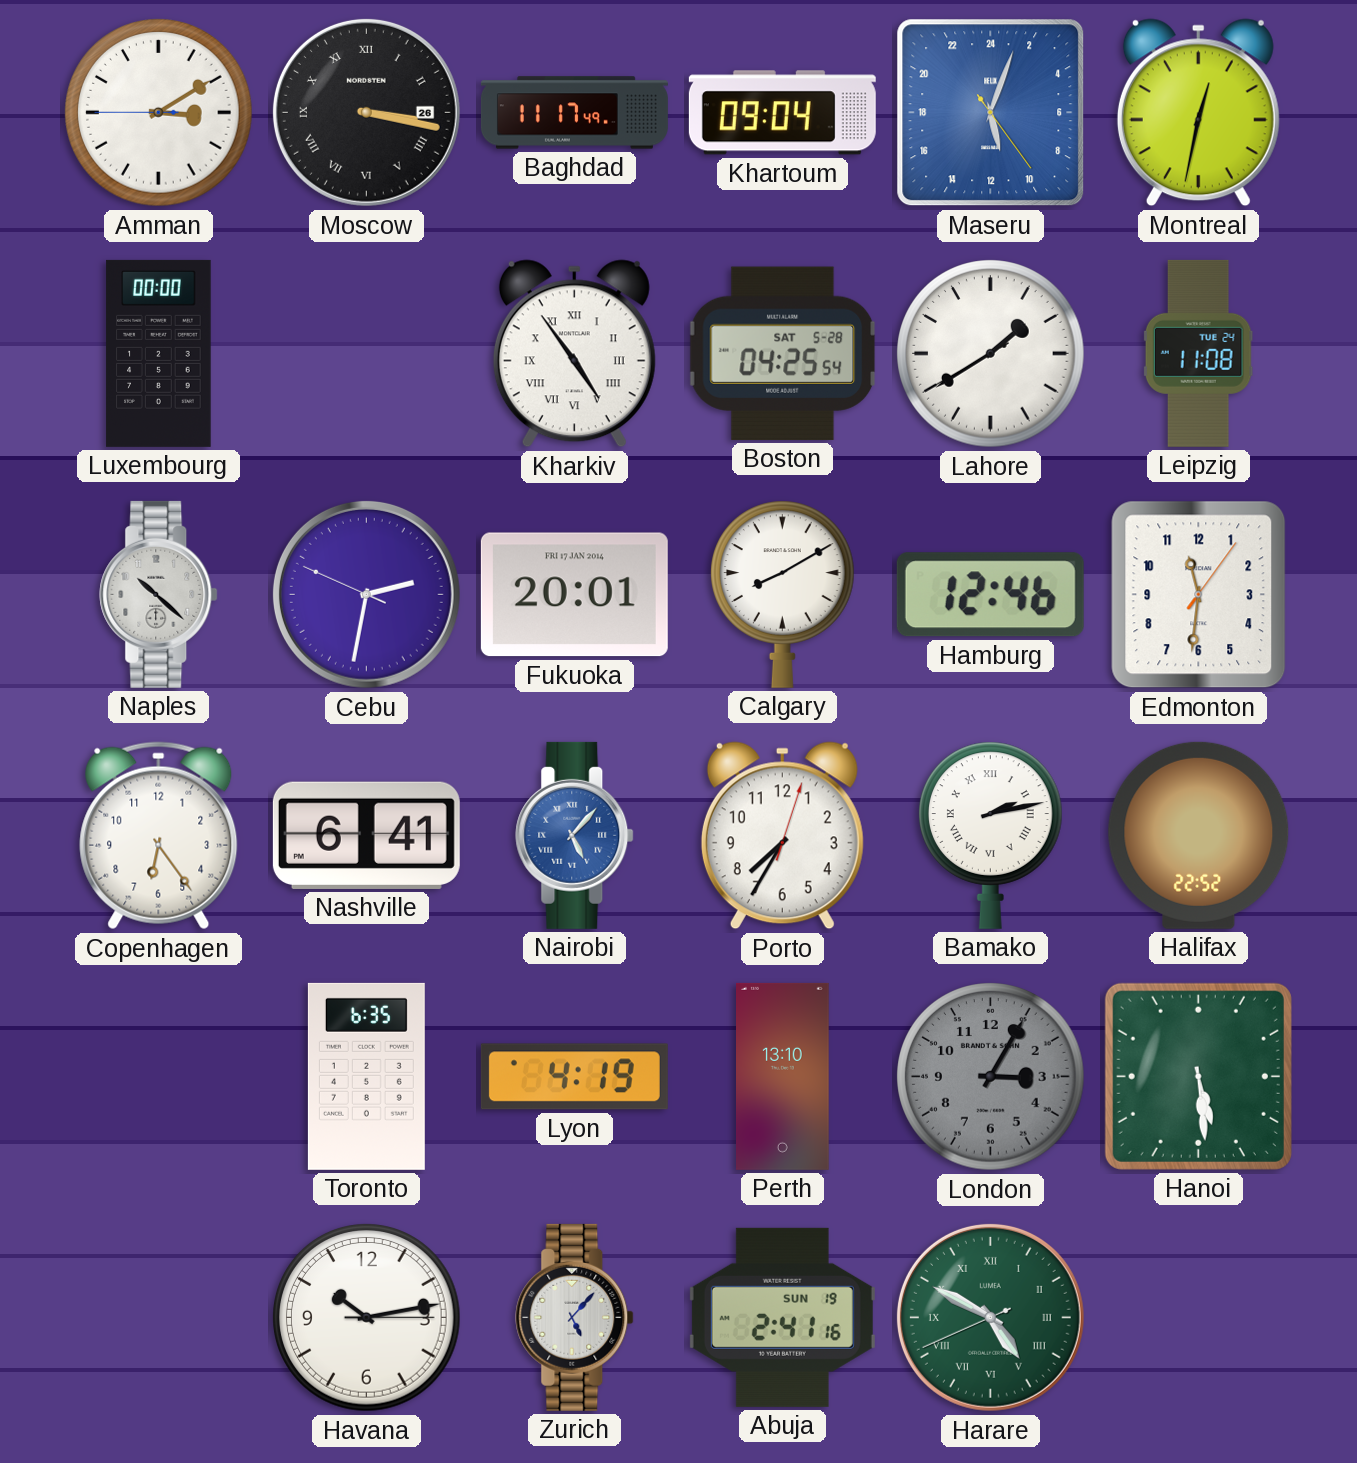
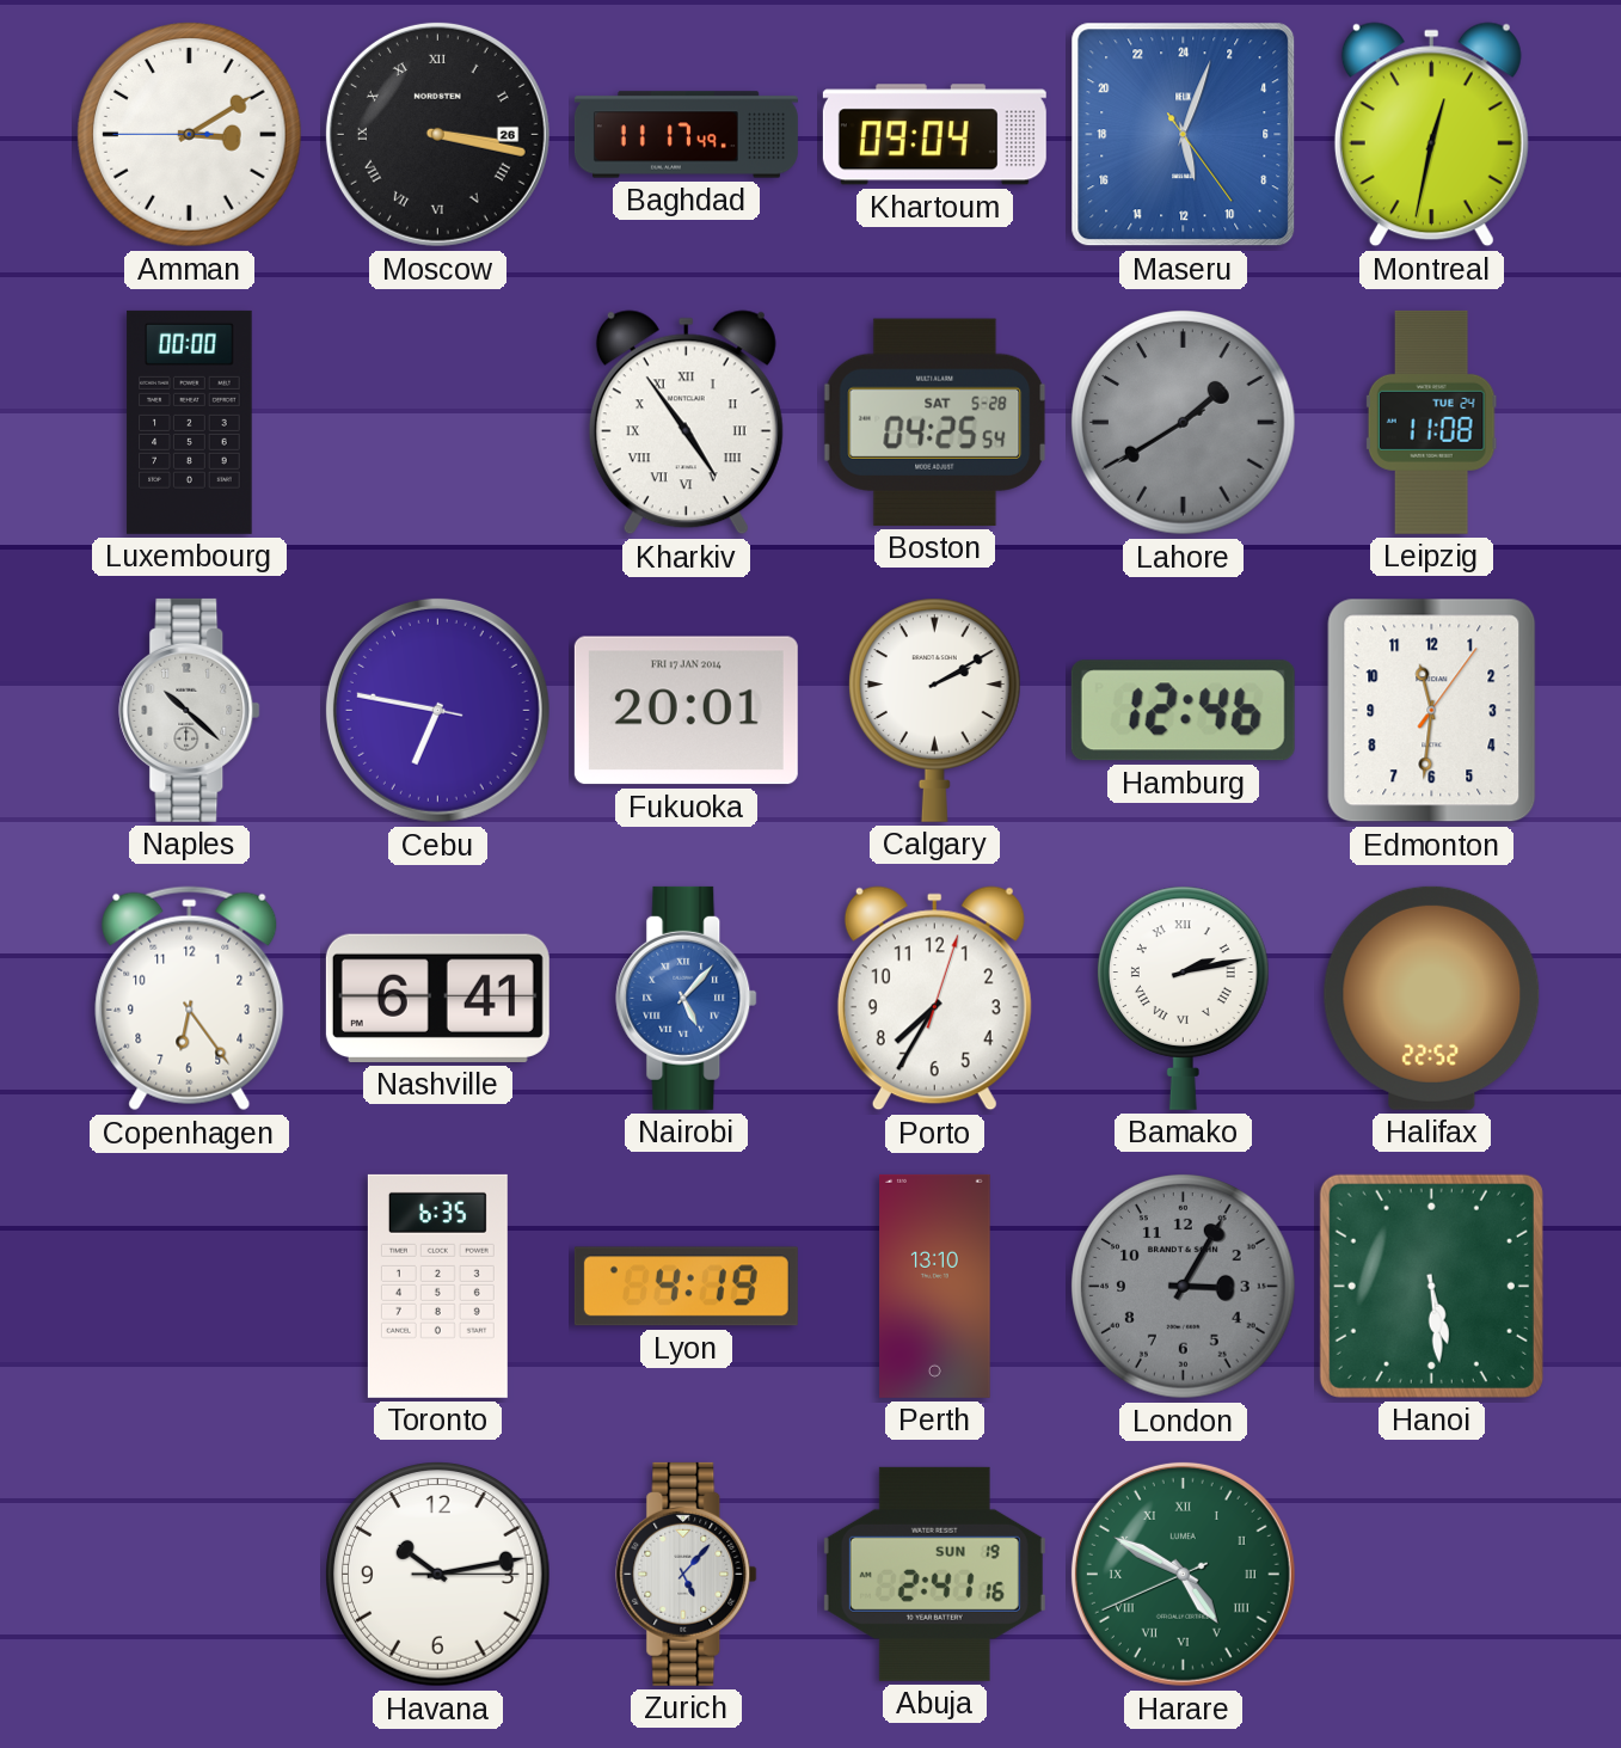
Lahore dial: white -> grey
Cebu: 2:31 -> 6:46
Calgary: 8:10 -> 2:10
